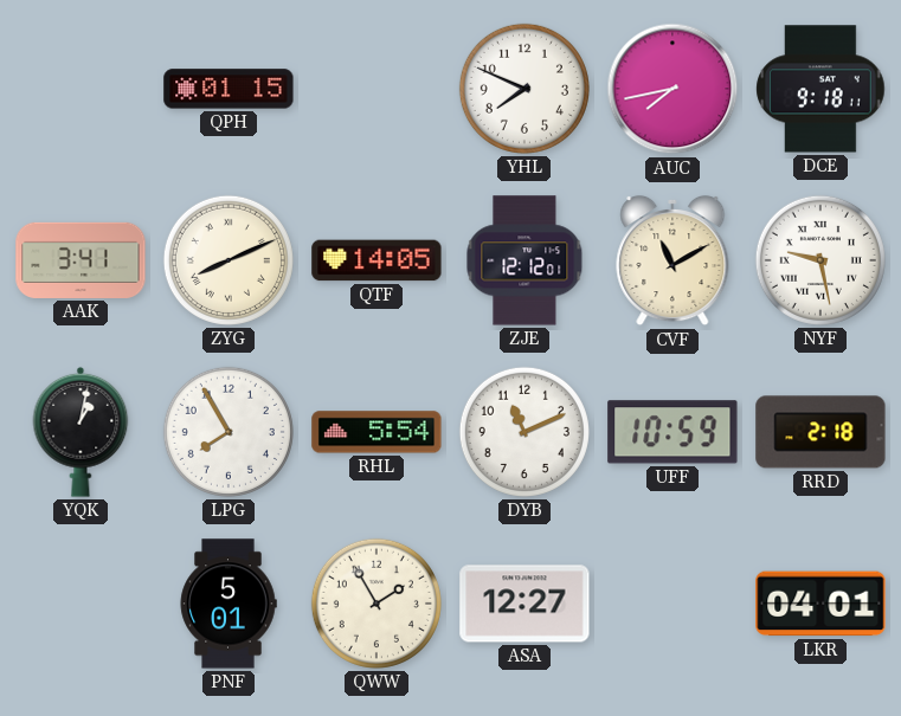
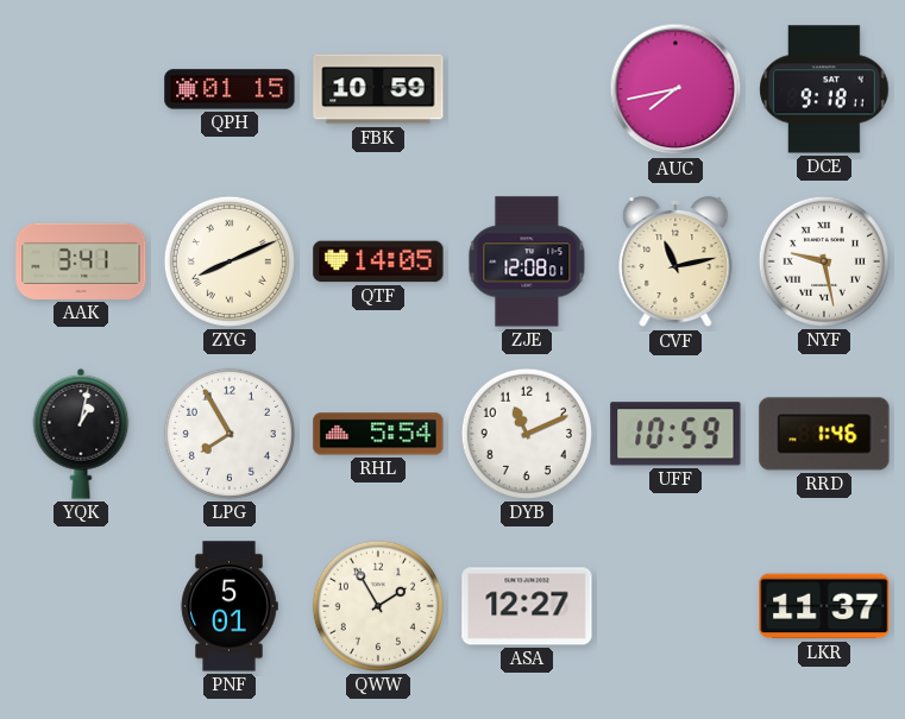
FBK: none -> 10:59
YHL: 7:49 -> none
ZJE: 12:12 -> 12:08
CVF: 11:10 -> 11:13
RRD: 2:18 -> 1:46
LKR: 04:01 -> 11:37
